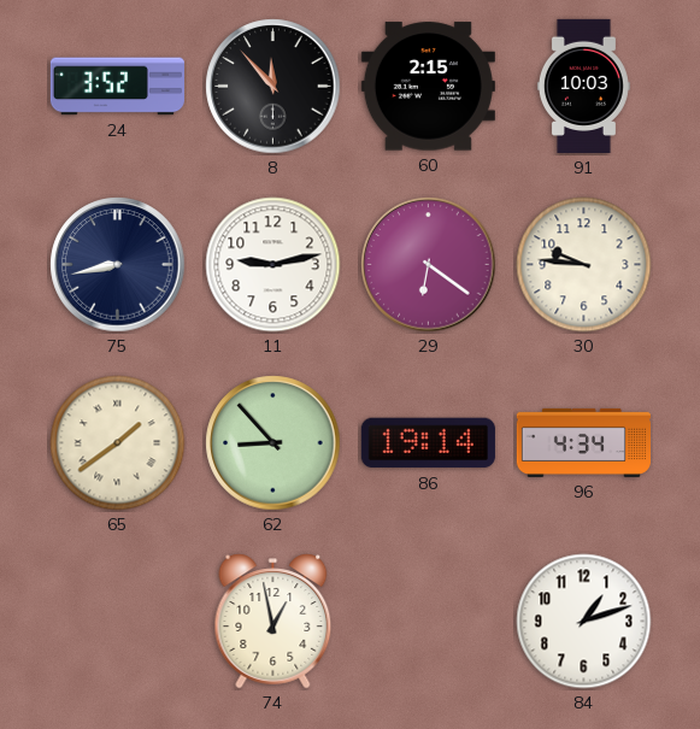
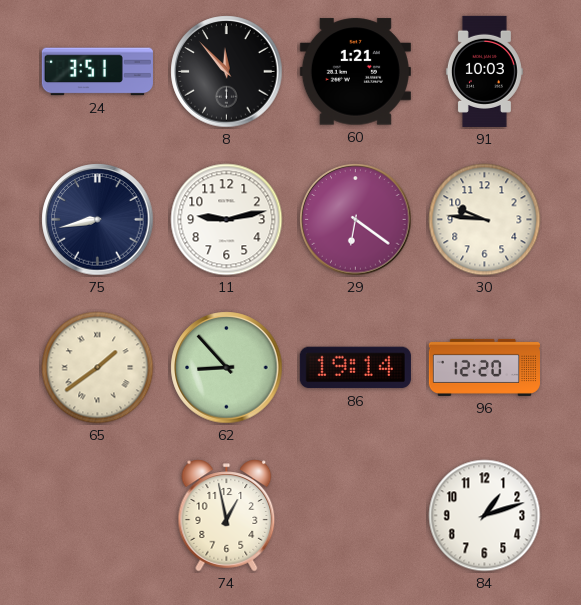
24: 3:52 -> 3:51
60: 2:15 -> 1:21
96: 4:34 -> 12:20
